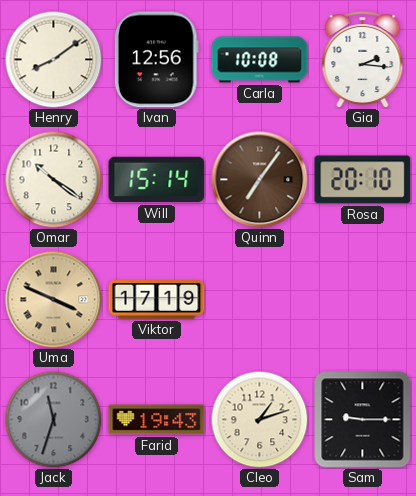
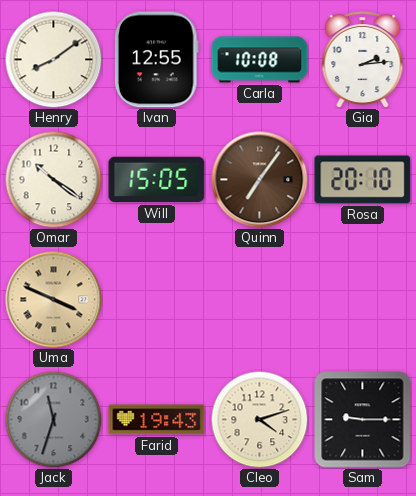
Ivan: 12:56 -> 12:55
Gia: 2:16 -> 2:14
Will: 15:14 -> 15:05
Viktor: 17:19 -> none
Cleo: 1:12 -> 4:12
